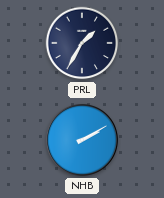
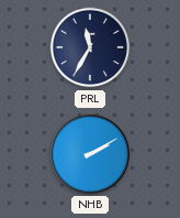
PRL: 1:35 -> 11:35
